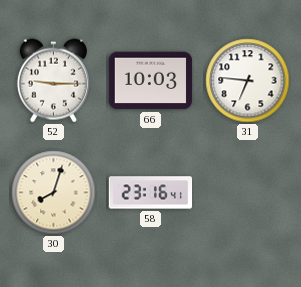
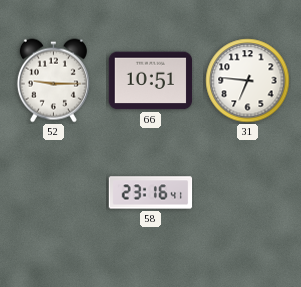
66: 10:03 -> 10:51
30: 8:03 -> none
